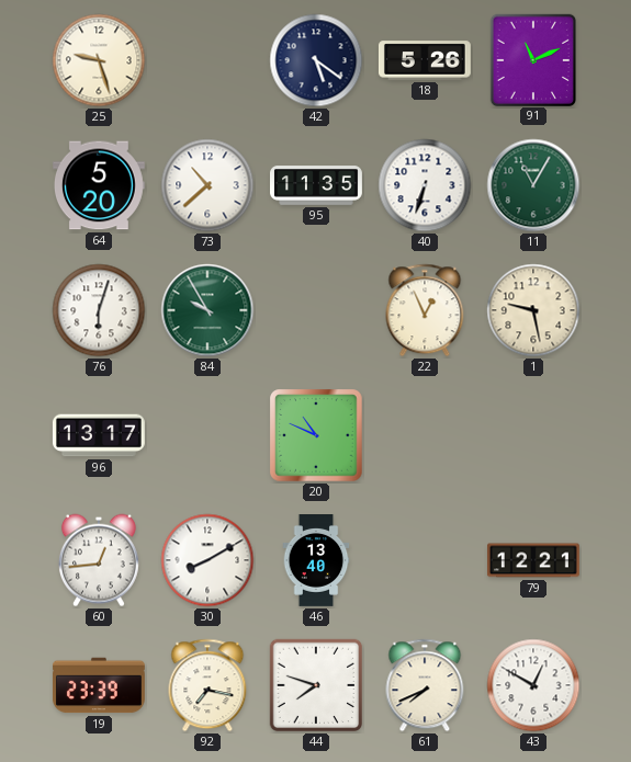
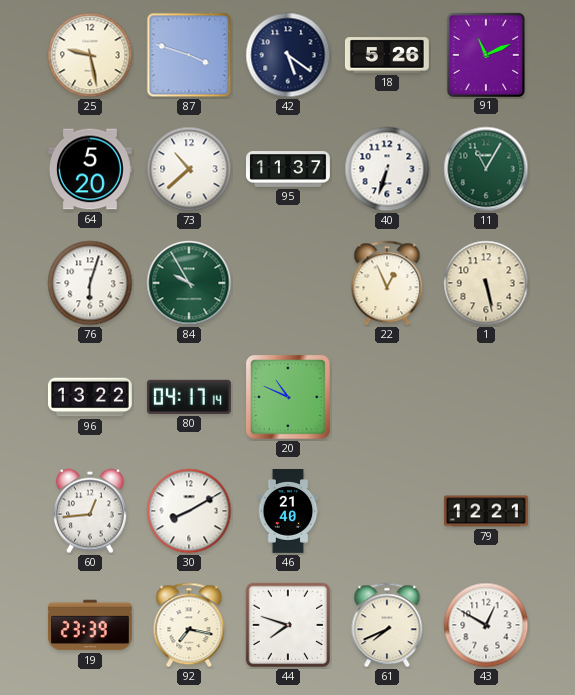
25: 9:27 -> 9:28
87: none -> 3:48
95: 11:35 -> 11:37
1: 9:28 -> 5:28
96: 13:17 -> 13:22
80: none -> 04:17
46: 13:40 -> 21:40
